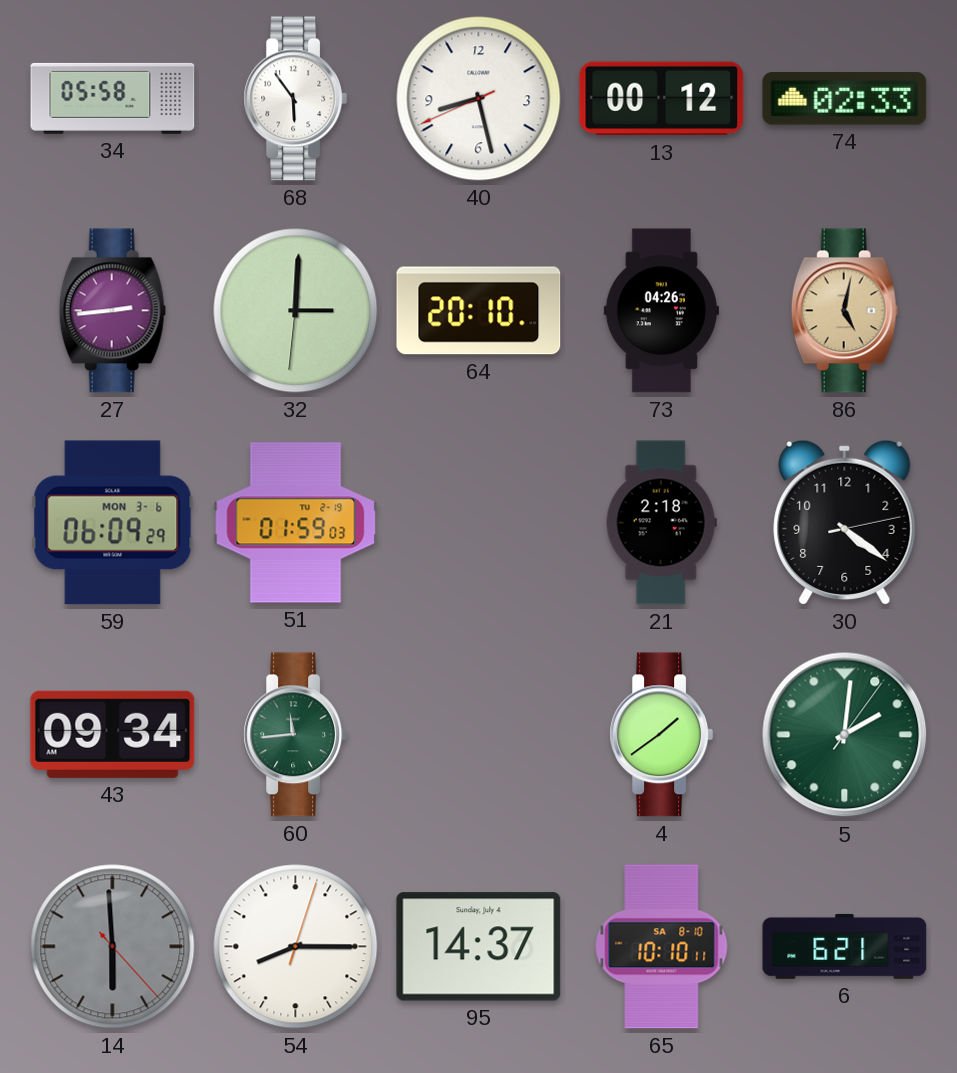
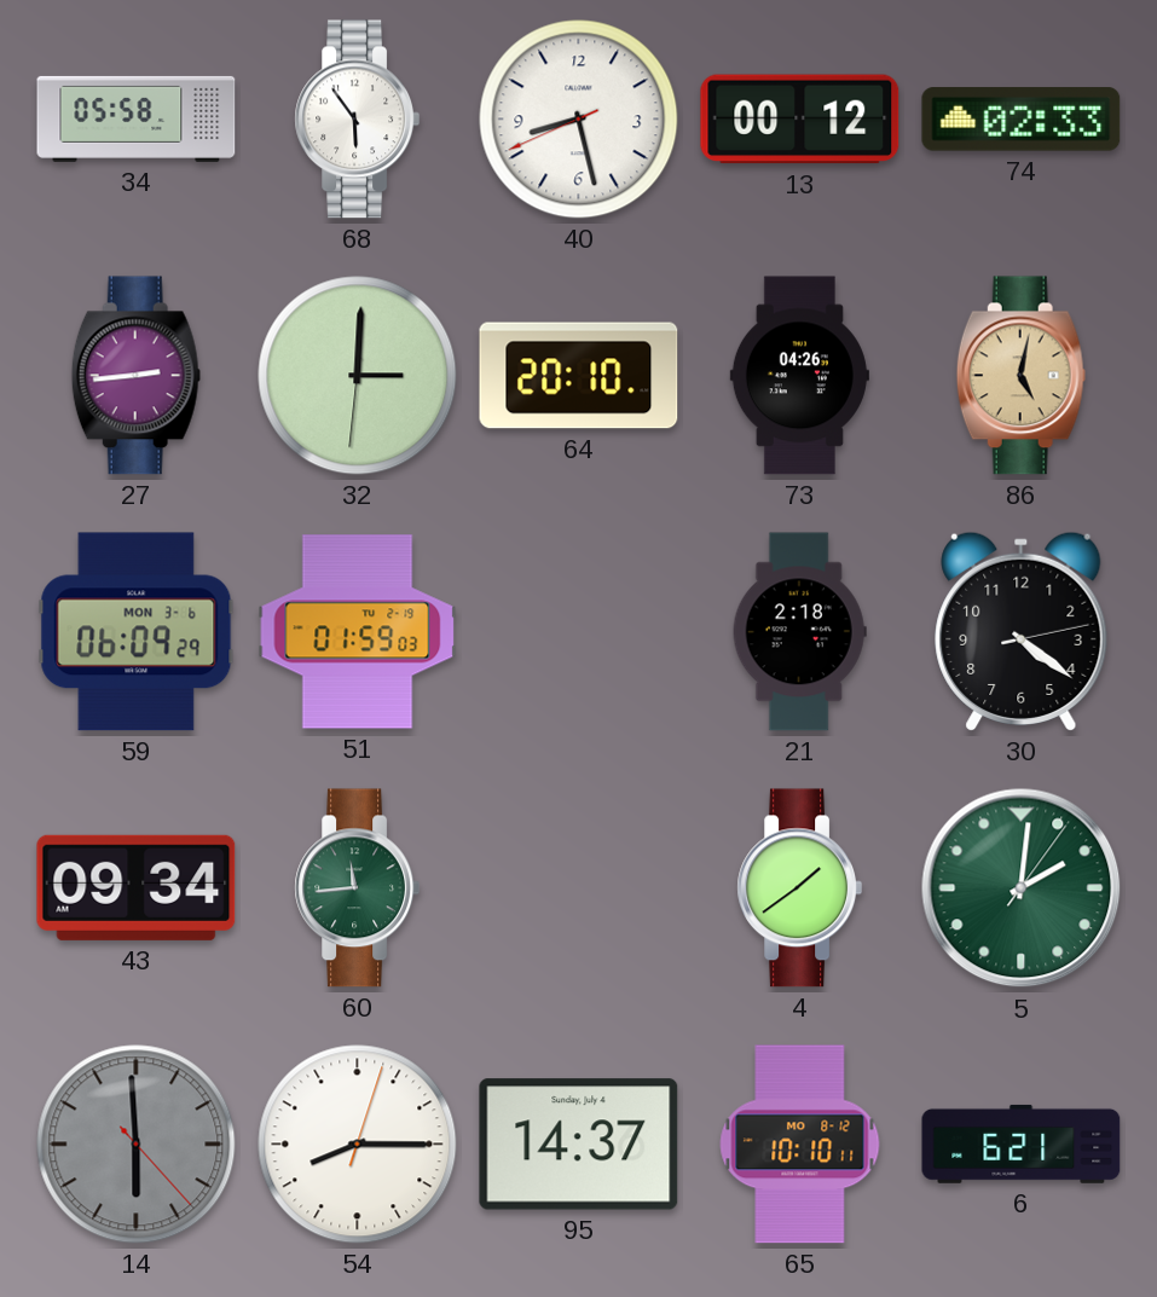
65 date: SA 8-10 -> MO 8-12
